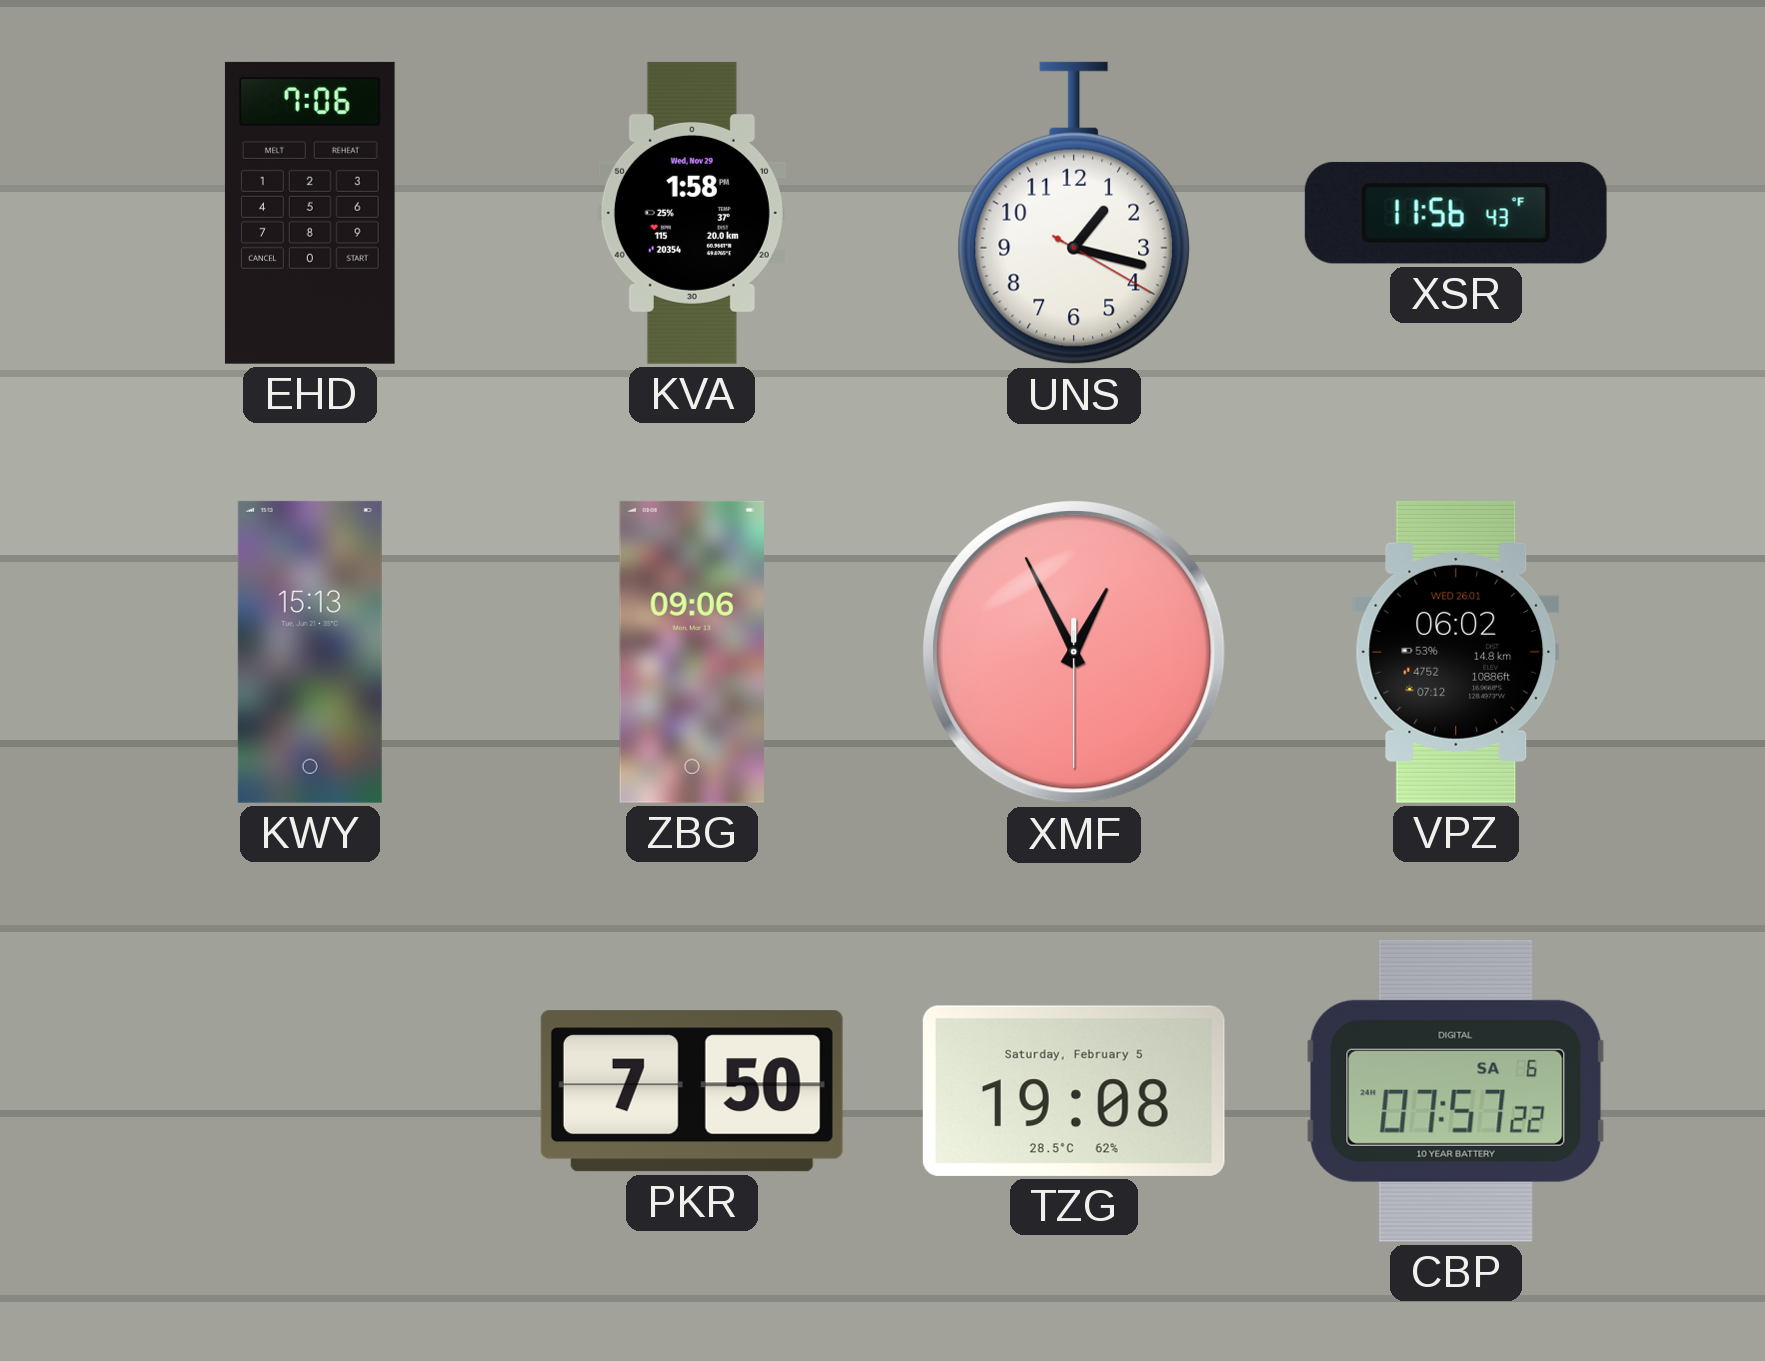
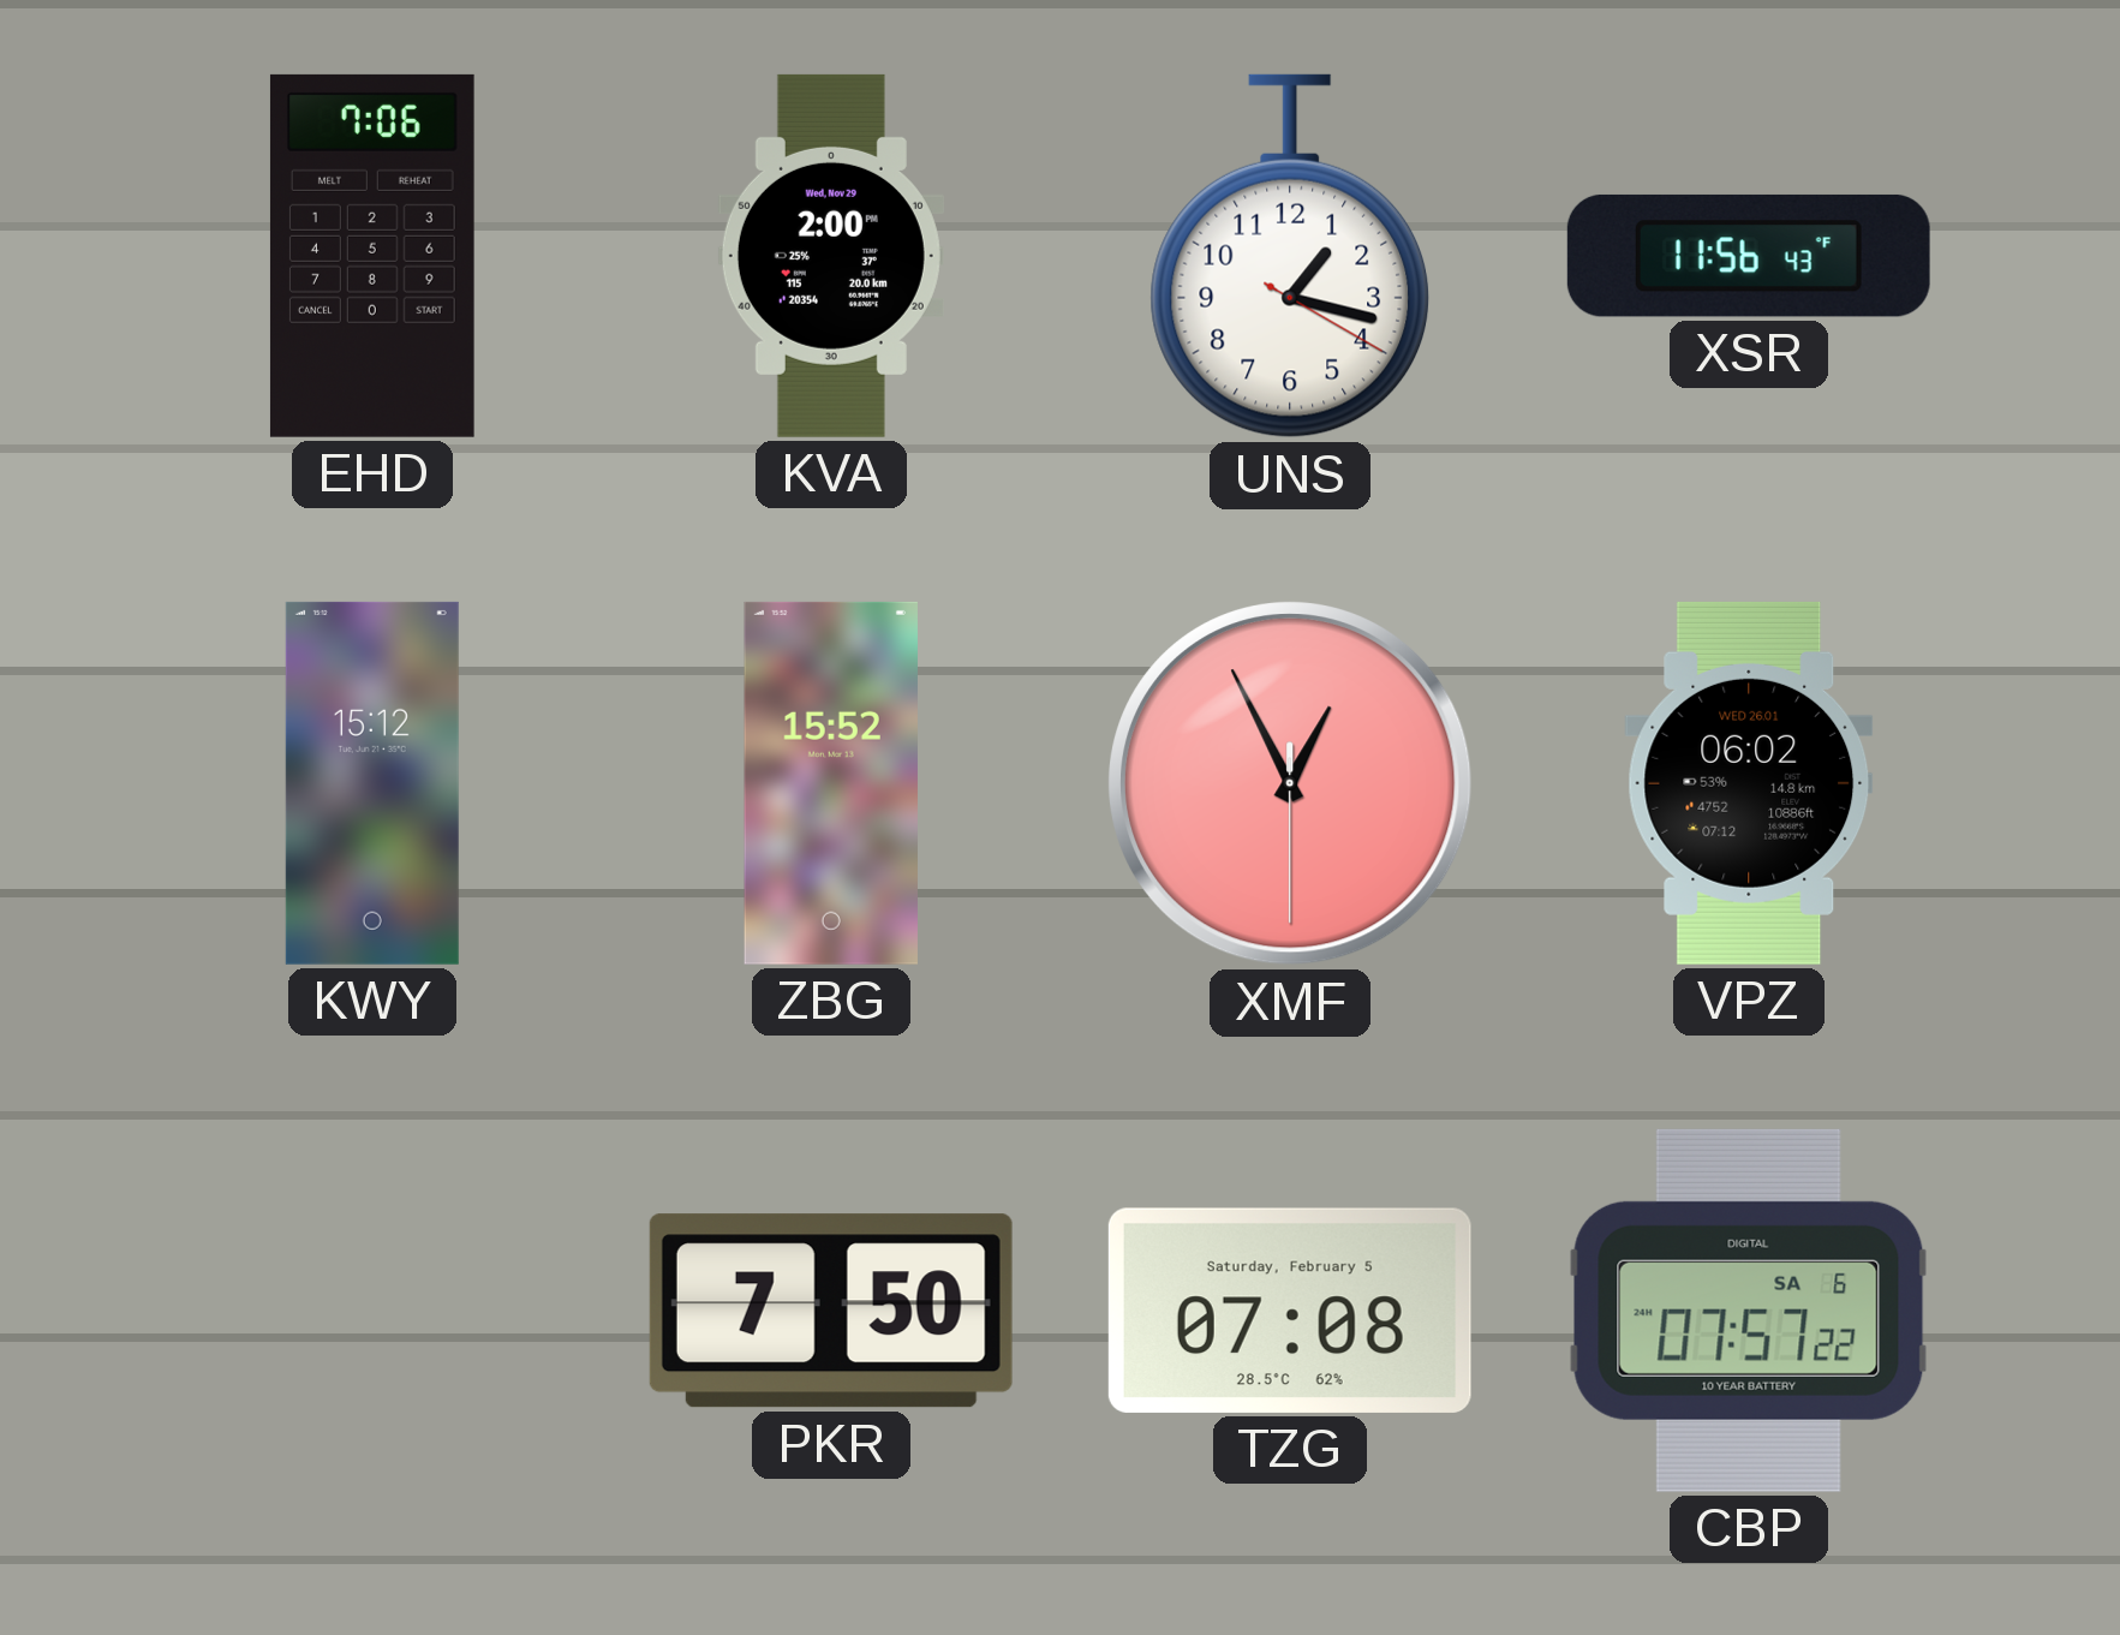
KVA: 1:58 -> 2:00
KWY: 15:13 -> 15:12
ZBG: 09:06 -> 15:52
TZG: 19:08 -> 07:08
